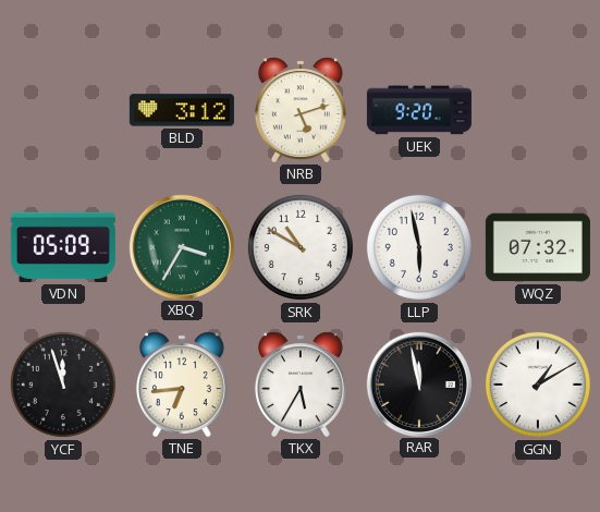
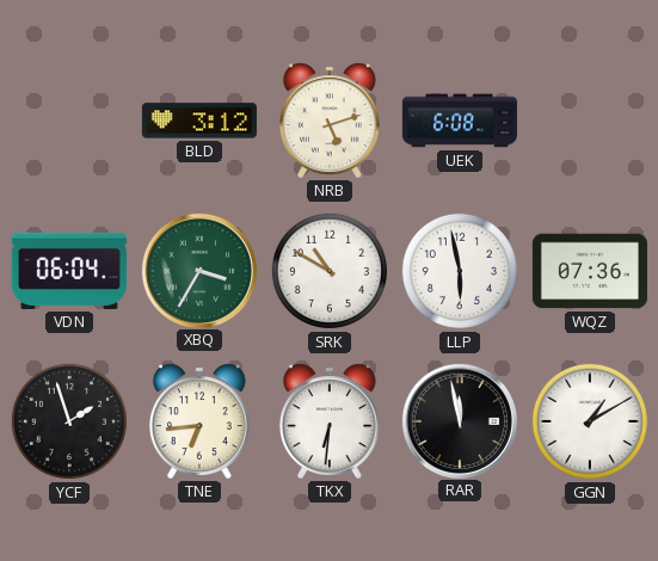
UEK: 9:20 -> 6:08
VDN: 05:09 -> 06:04
WQZ: 07:32 -> 07:36
YCF: 11:57 -> 1:57
TKX: 5:35 -> 6:31
